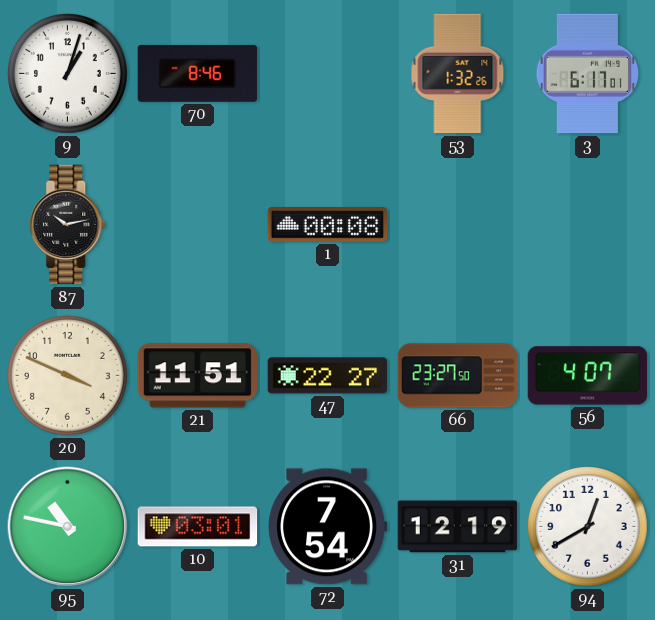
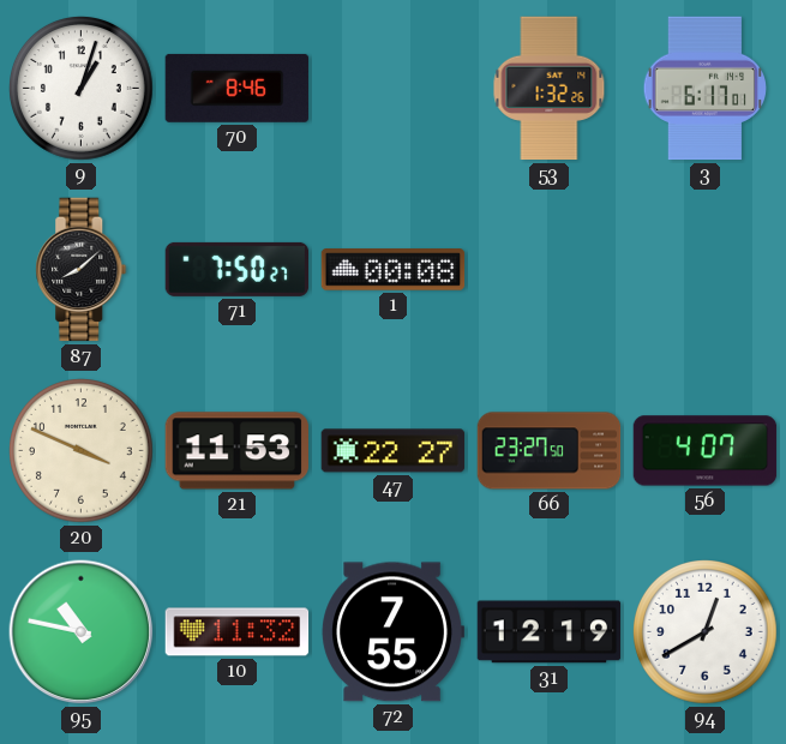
87: 10:13 -> 8:08
71: none -> 7:50
21: 11:51 -> 11:53
10: 03:01 -> 11:32
72: 7:54 -> 7:55
